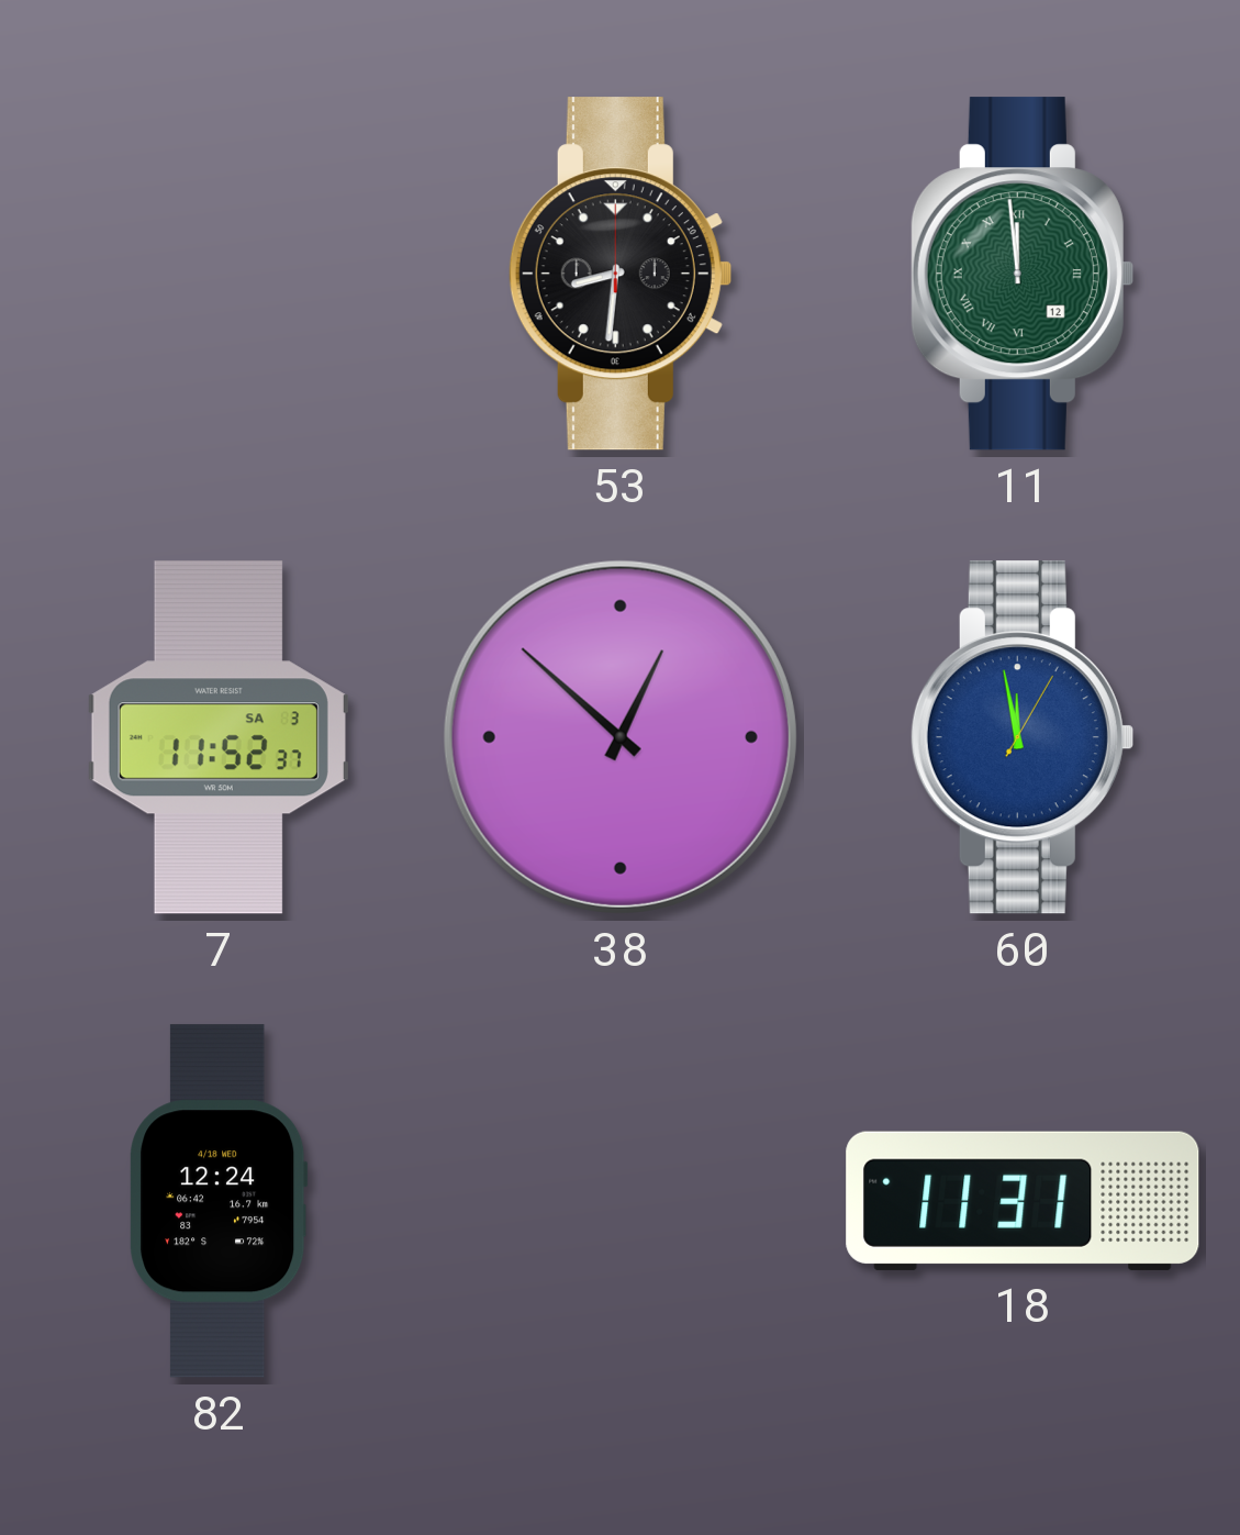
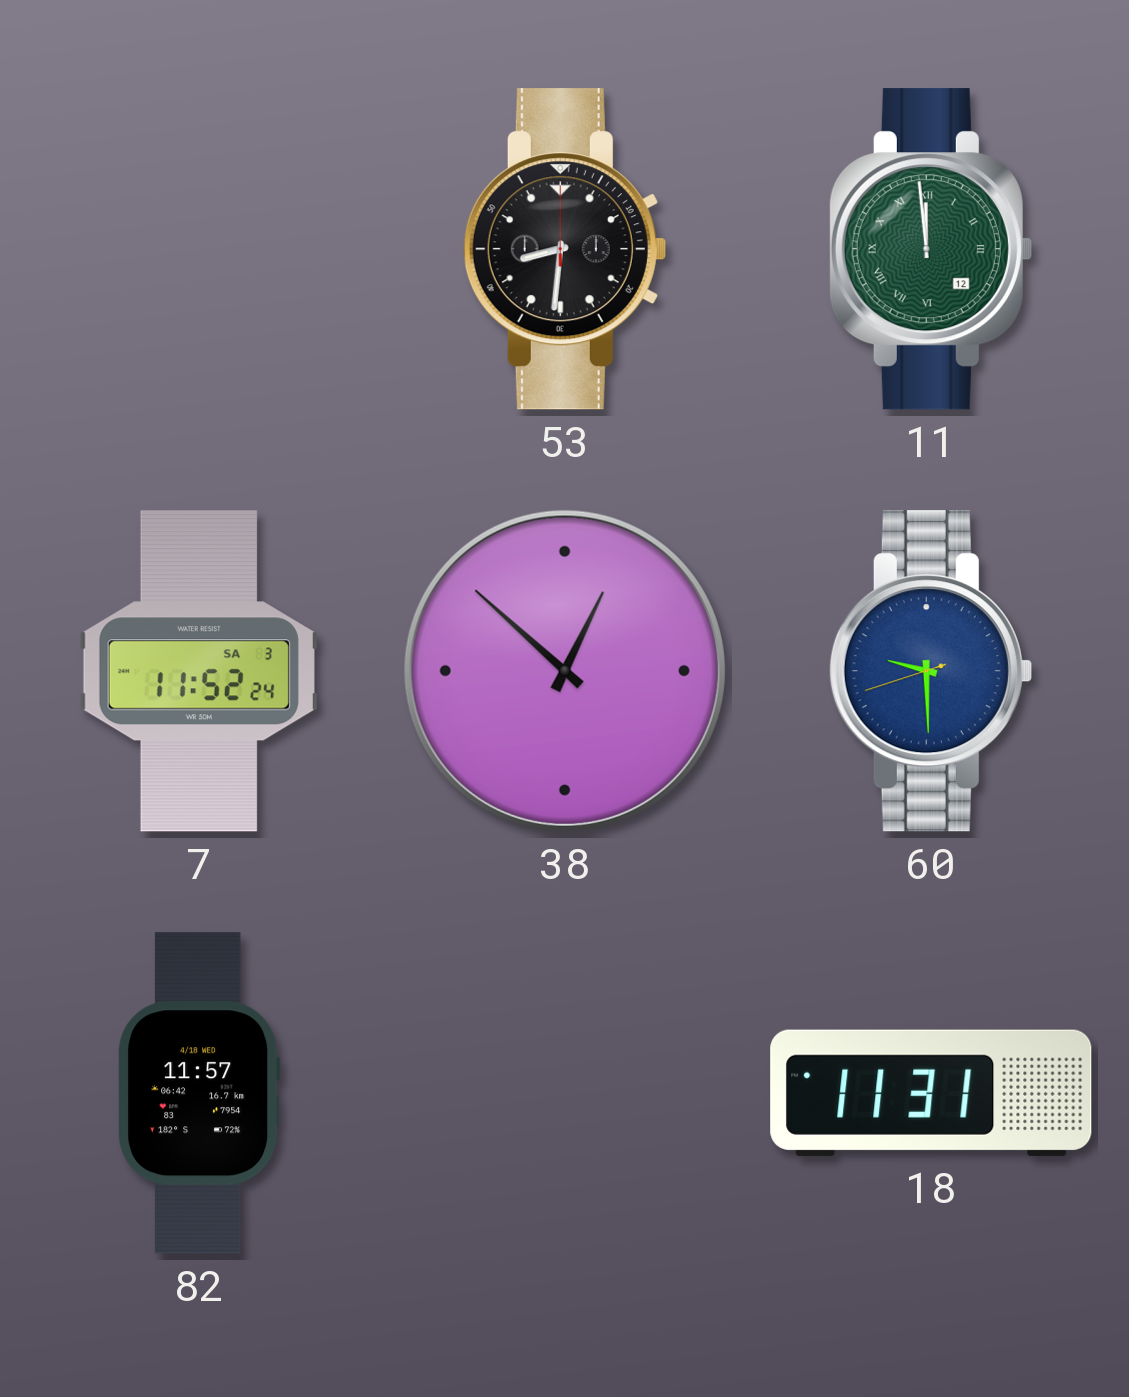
7: 11:52:37 -> 11:52:24
60: 11:58 -> 9:29
82: 12:24 -> 11:57
